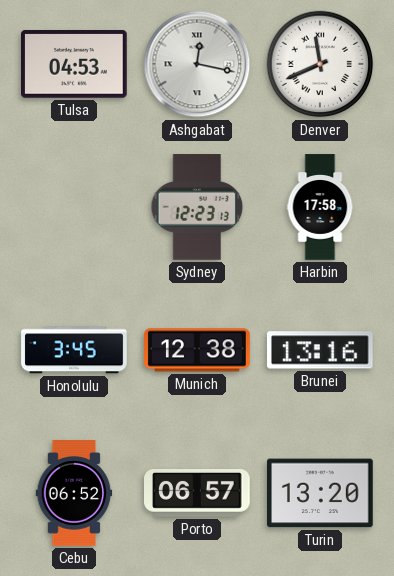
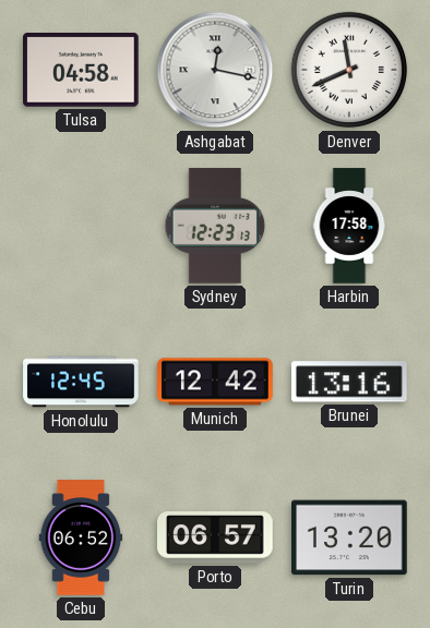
Tulsa: 04:53 -> 04:58
Honolulu: 3:45 -> 12:45
Munich: 12:38 -> 12:42
